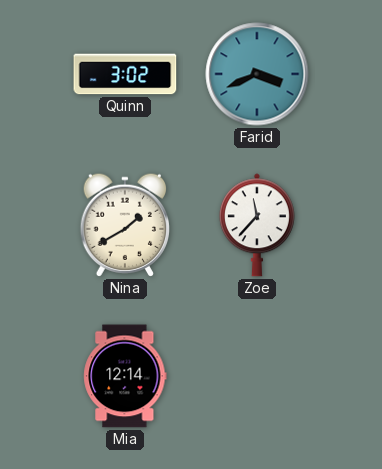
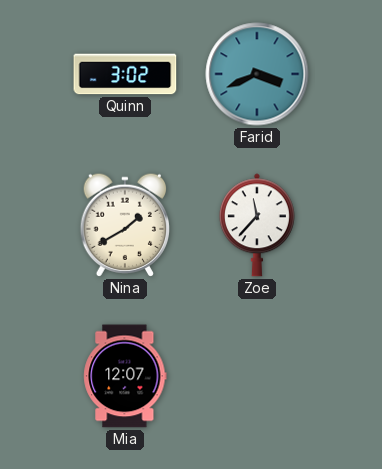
Mia: 12:14 -> 12:07
